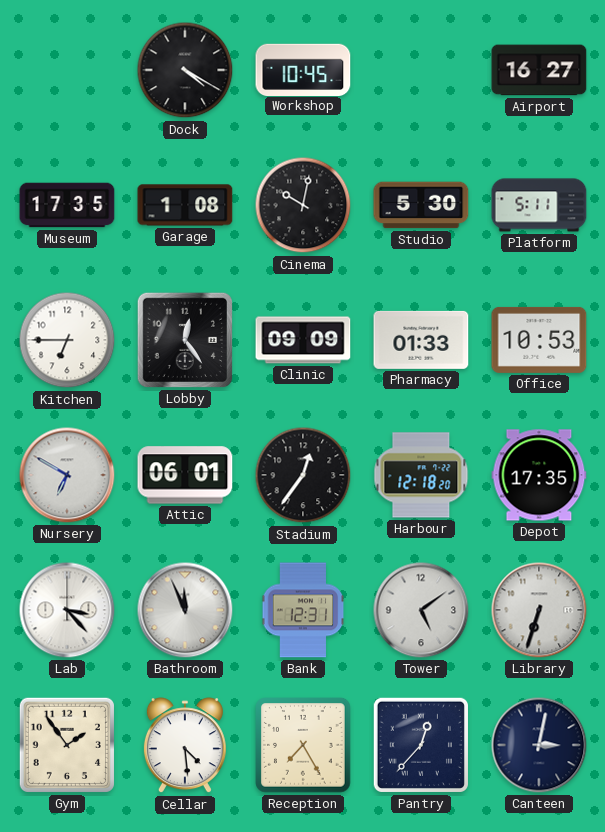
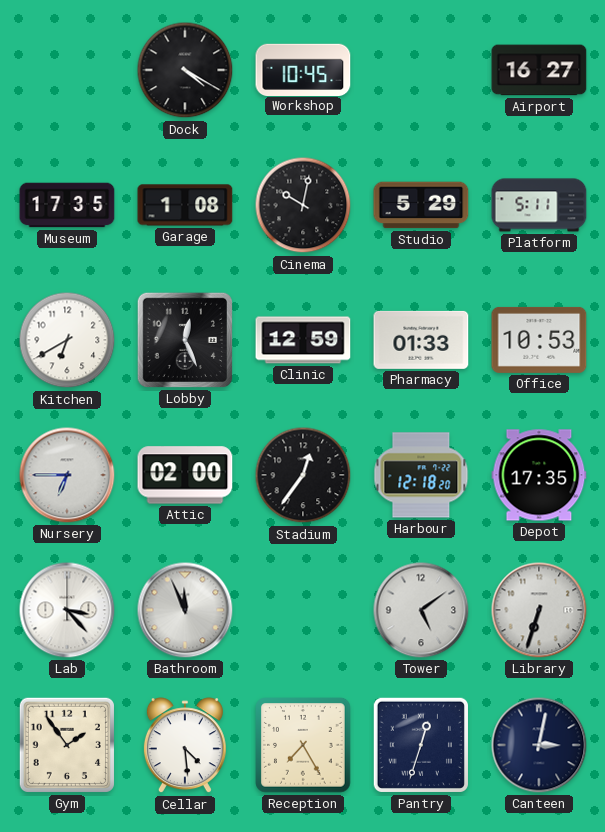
Studio: 5:30 -> 5:29
Kitchen: 6:45 -> 6:40
Lobby: 12:24 -> 12:26
Clinic: 09:09 -> 12:59
Nursery: 6:50 -> 6:45
Attic: 06:01 -> 02:00
Bank: 12:31 -> none
Pantry: 12:37 -> 12:33
